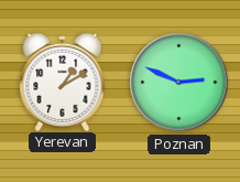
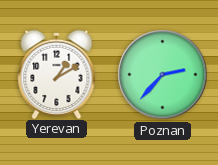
Poznan: 2:49 -> 2:37
